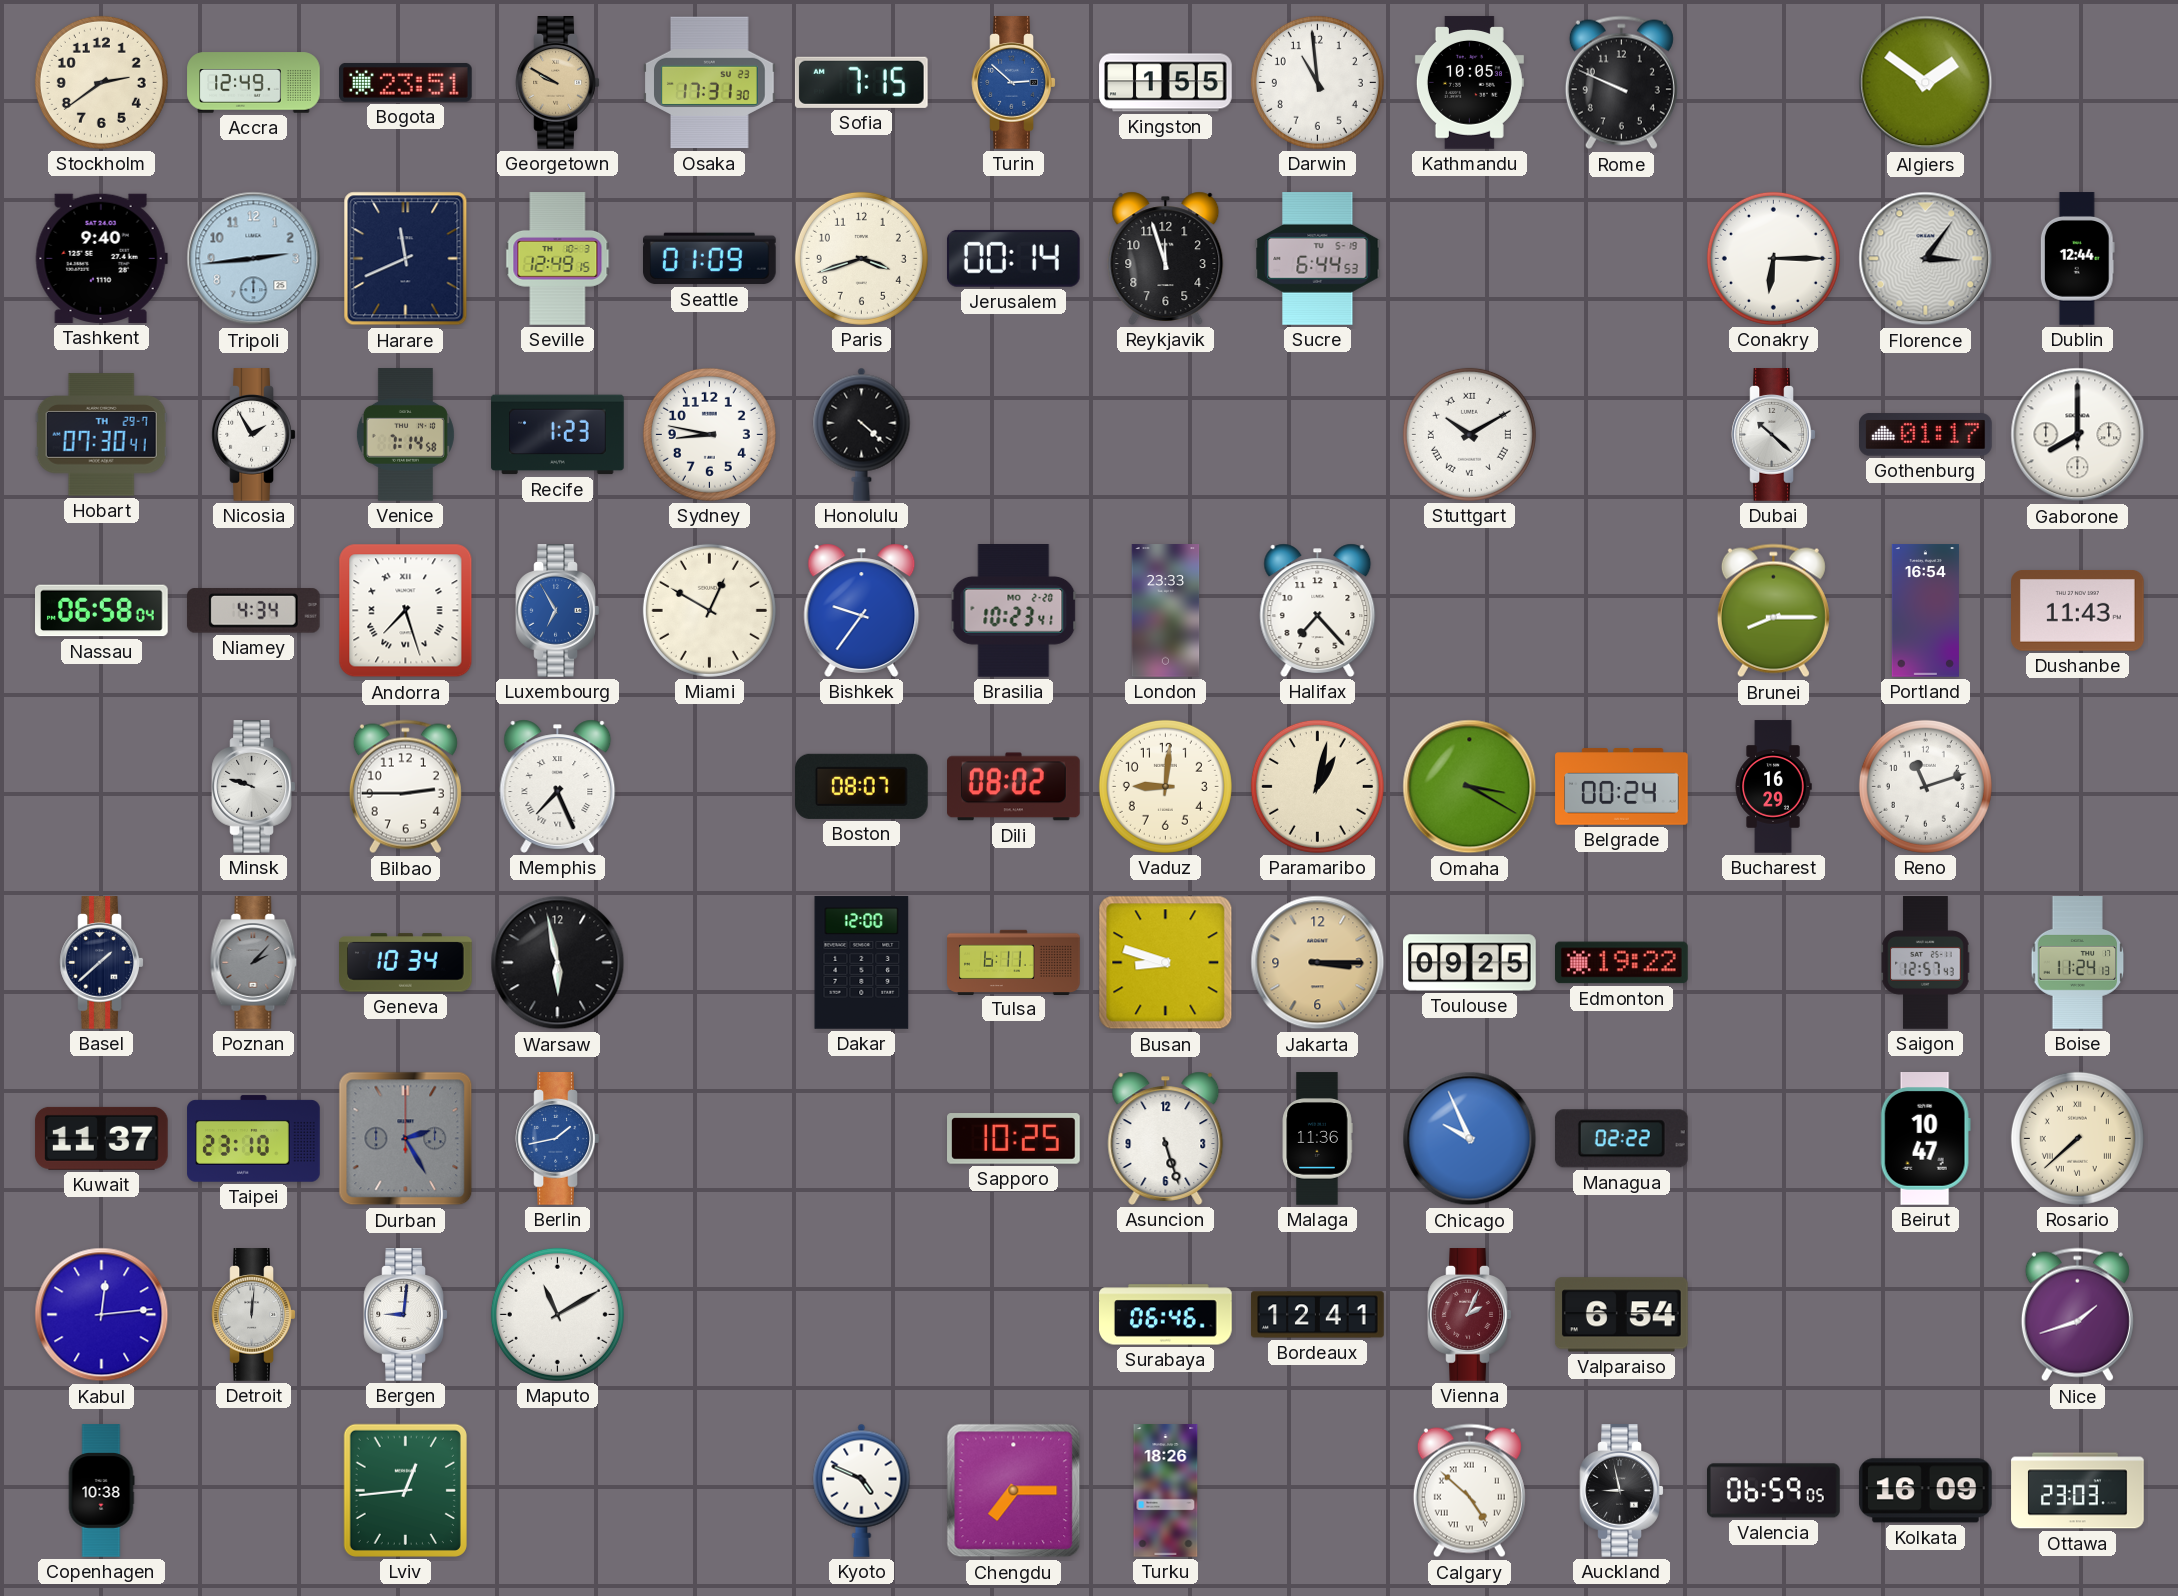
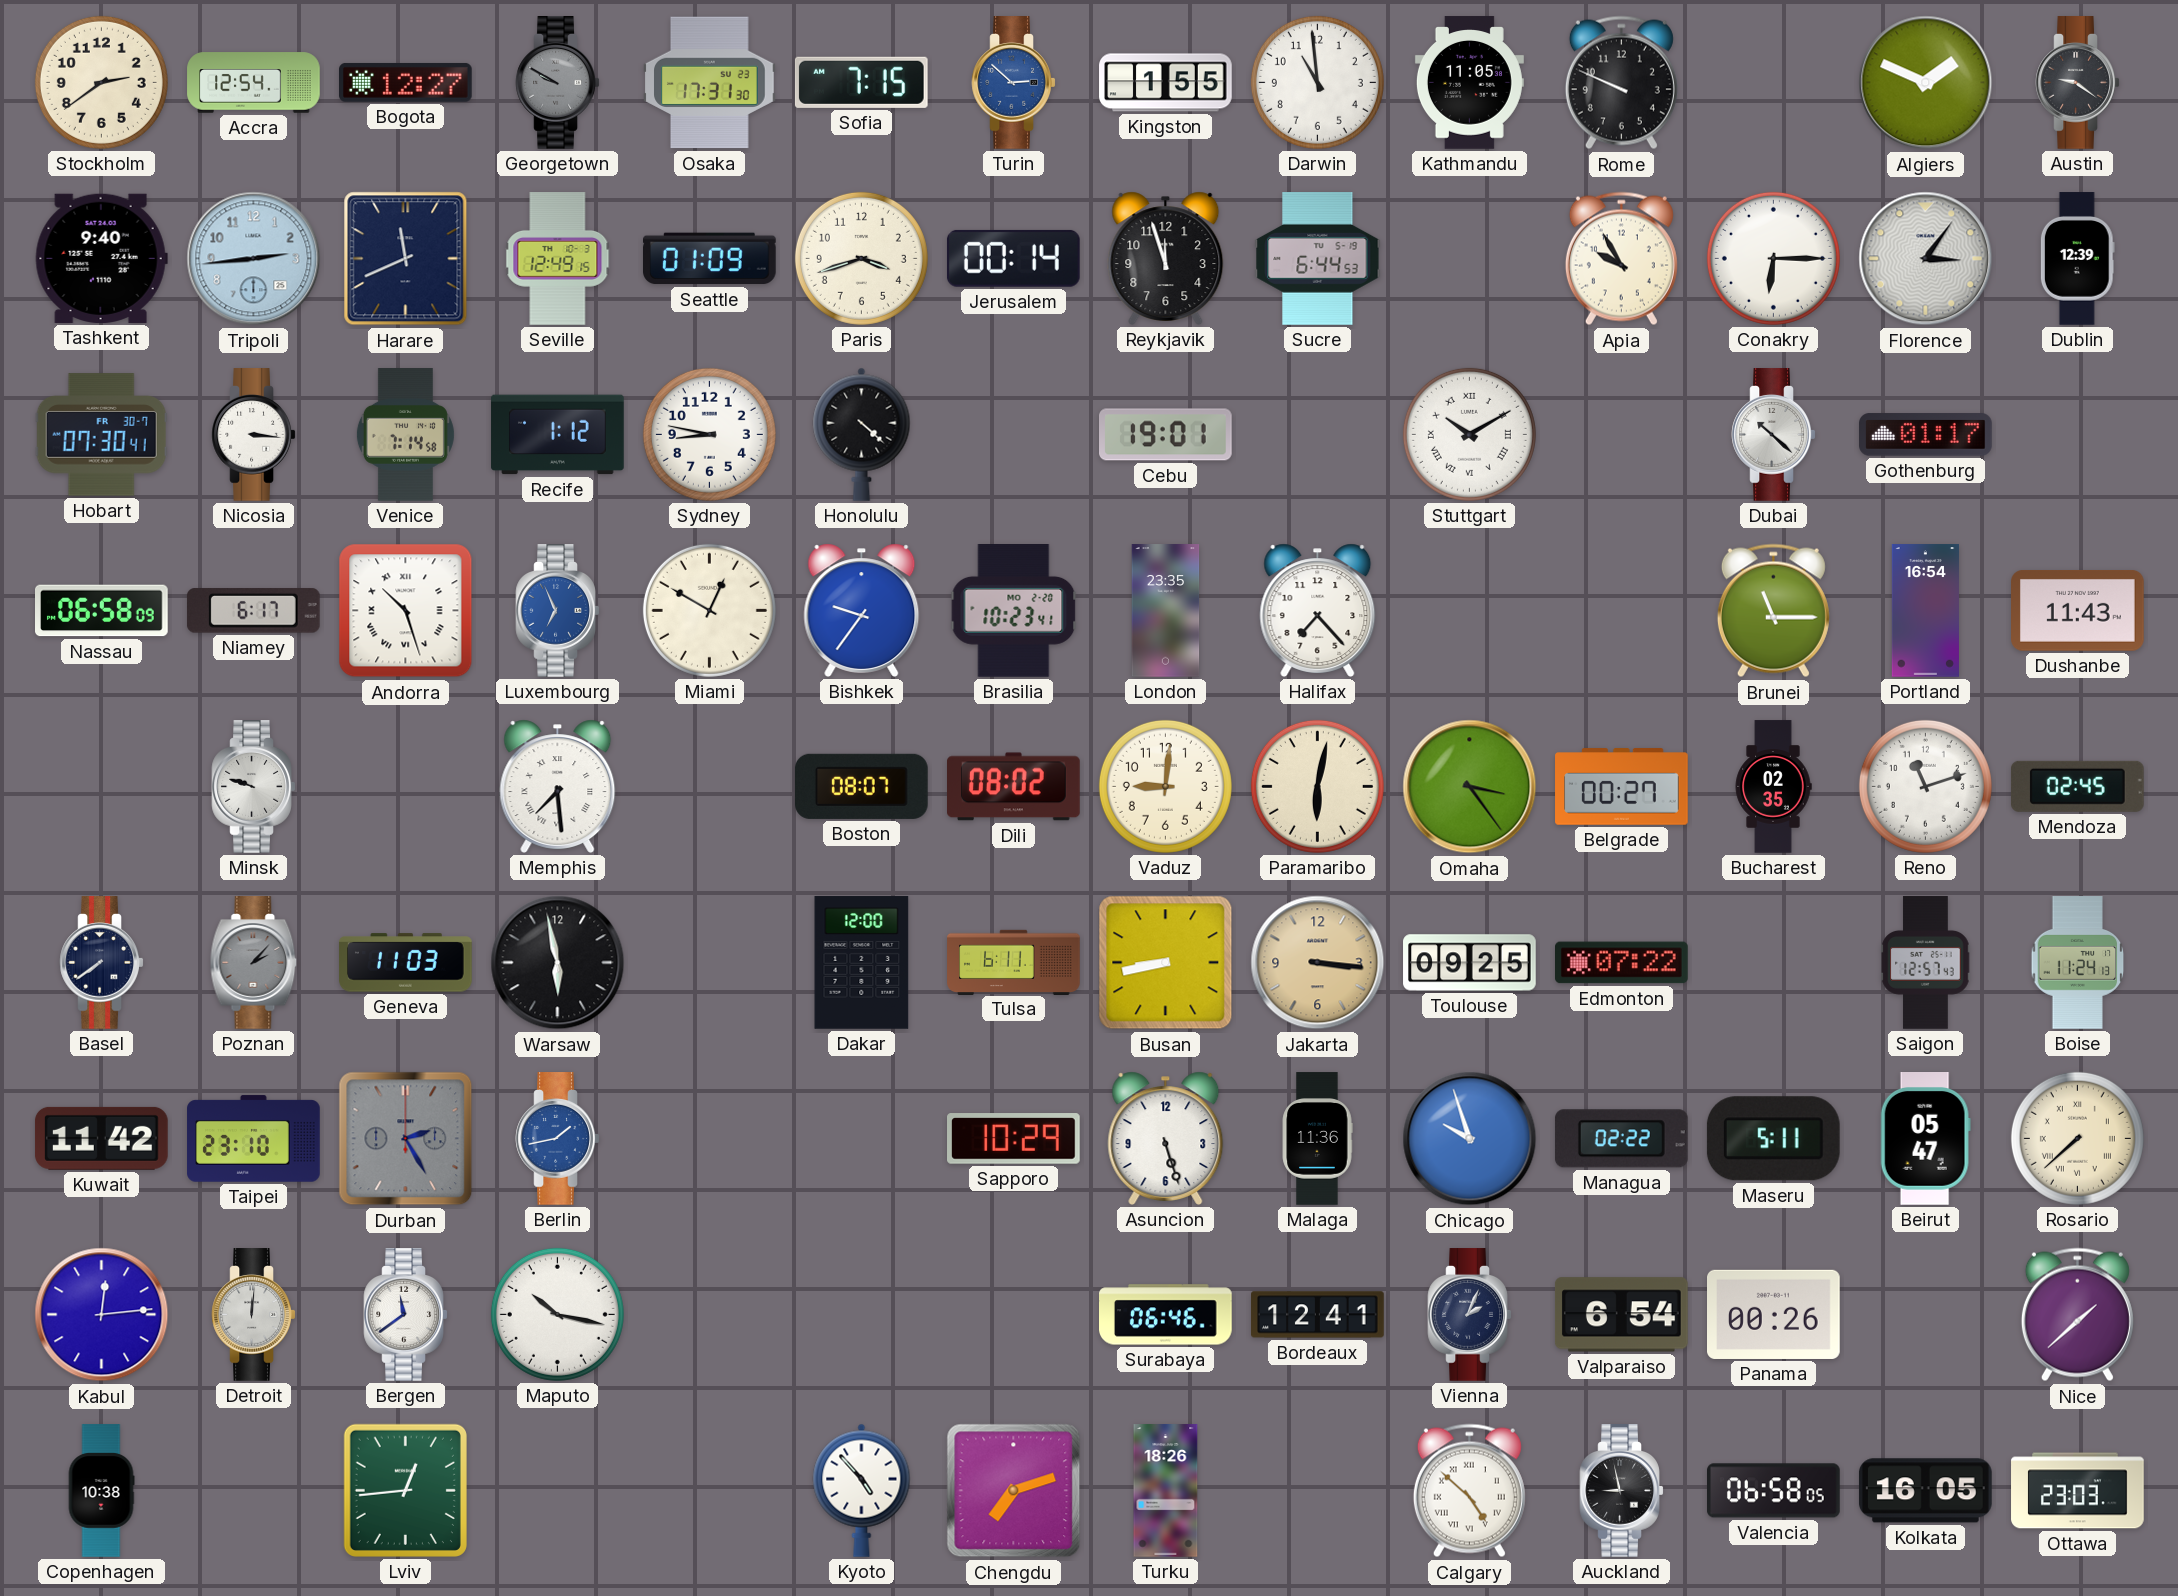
Accra: 12:49 -> 12:54
Bogota: 23:51 -> 12:27
Georgetown dial: champagne -> grey
Kathmandu: 10:05 -> 11:05
Algiers: 1:51 -> 1:49
Austin: none -> 9:21
Apia: none -> 9:55
Dublin: 12:44 -> 12:39
Hobart date: TH 29-7 -> FR 30-7
Nicosia: 1:55 -> 3:16
Recife: 1:23 -> 1:12
Cebu: none -> 19:01
Gaborone: 8:00 -> none
Nassau: 06:58:04 -> 06:58:09
Niamey: 4:34 -> 6:17
Andorra: 7:27 -> 10:27
Luxembourg: 6:55 -> 6:56
London: 23:33 -> 23:35
Brunei: 8:15 -> 11:15
Bilbao: 2:45 -> none
Memphis: 7:26 -> 7:29
Paramaribo: 1:02 -> 6:02
Omaha: 3:20 -> 3:24
Belgrade: 00:24 -> 00:27
Bucharest: 16:29 -> 02:35
Mendoza: none -> 02:45
Basel: 1:38 -> 7:39
Geneva: 10:34 -> 11:03
Busan: 8:48 -> 8:43
Jakarta: 3:15 -> 3:16
Edmonton: 19:22 -> 07:22
Kuwait: 11:37 -> 11:42
Sapporo: 10:25 -> 10:29
Chicago: 9:56 -> 9:57
Maseru: none -> 5:11
Beirut: 10:47 -> 05:47
Bergen: 9:01 -> 11:39
Maputo: 11:10 -> 10:17
Vienna dial: burgundy -> navy
Panama: none -> 00:26
Nice: 1:42 -> 1:38
Kyoto: 4:49 -> 4:53
Chengdu: 7:15 -> 7:12
Valencia: 06:59 -> 06:58
Kolkata: 16:09 -> 16:05
